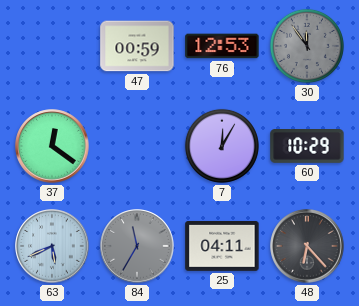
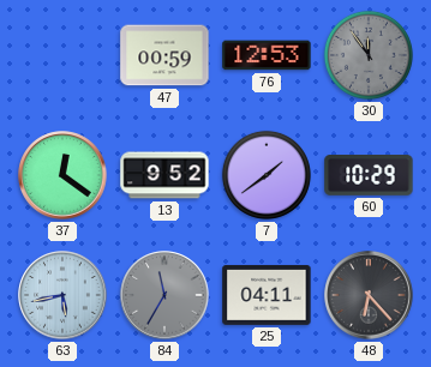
13: none -> 9:52
7: 12:05 -> 1:39
63: 5:41 -> 5:43
